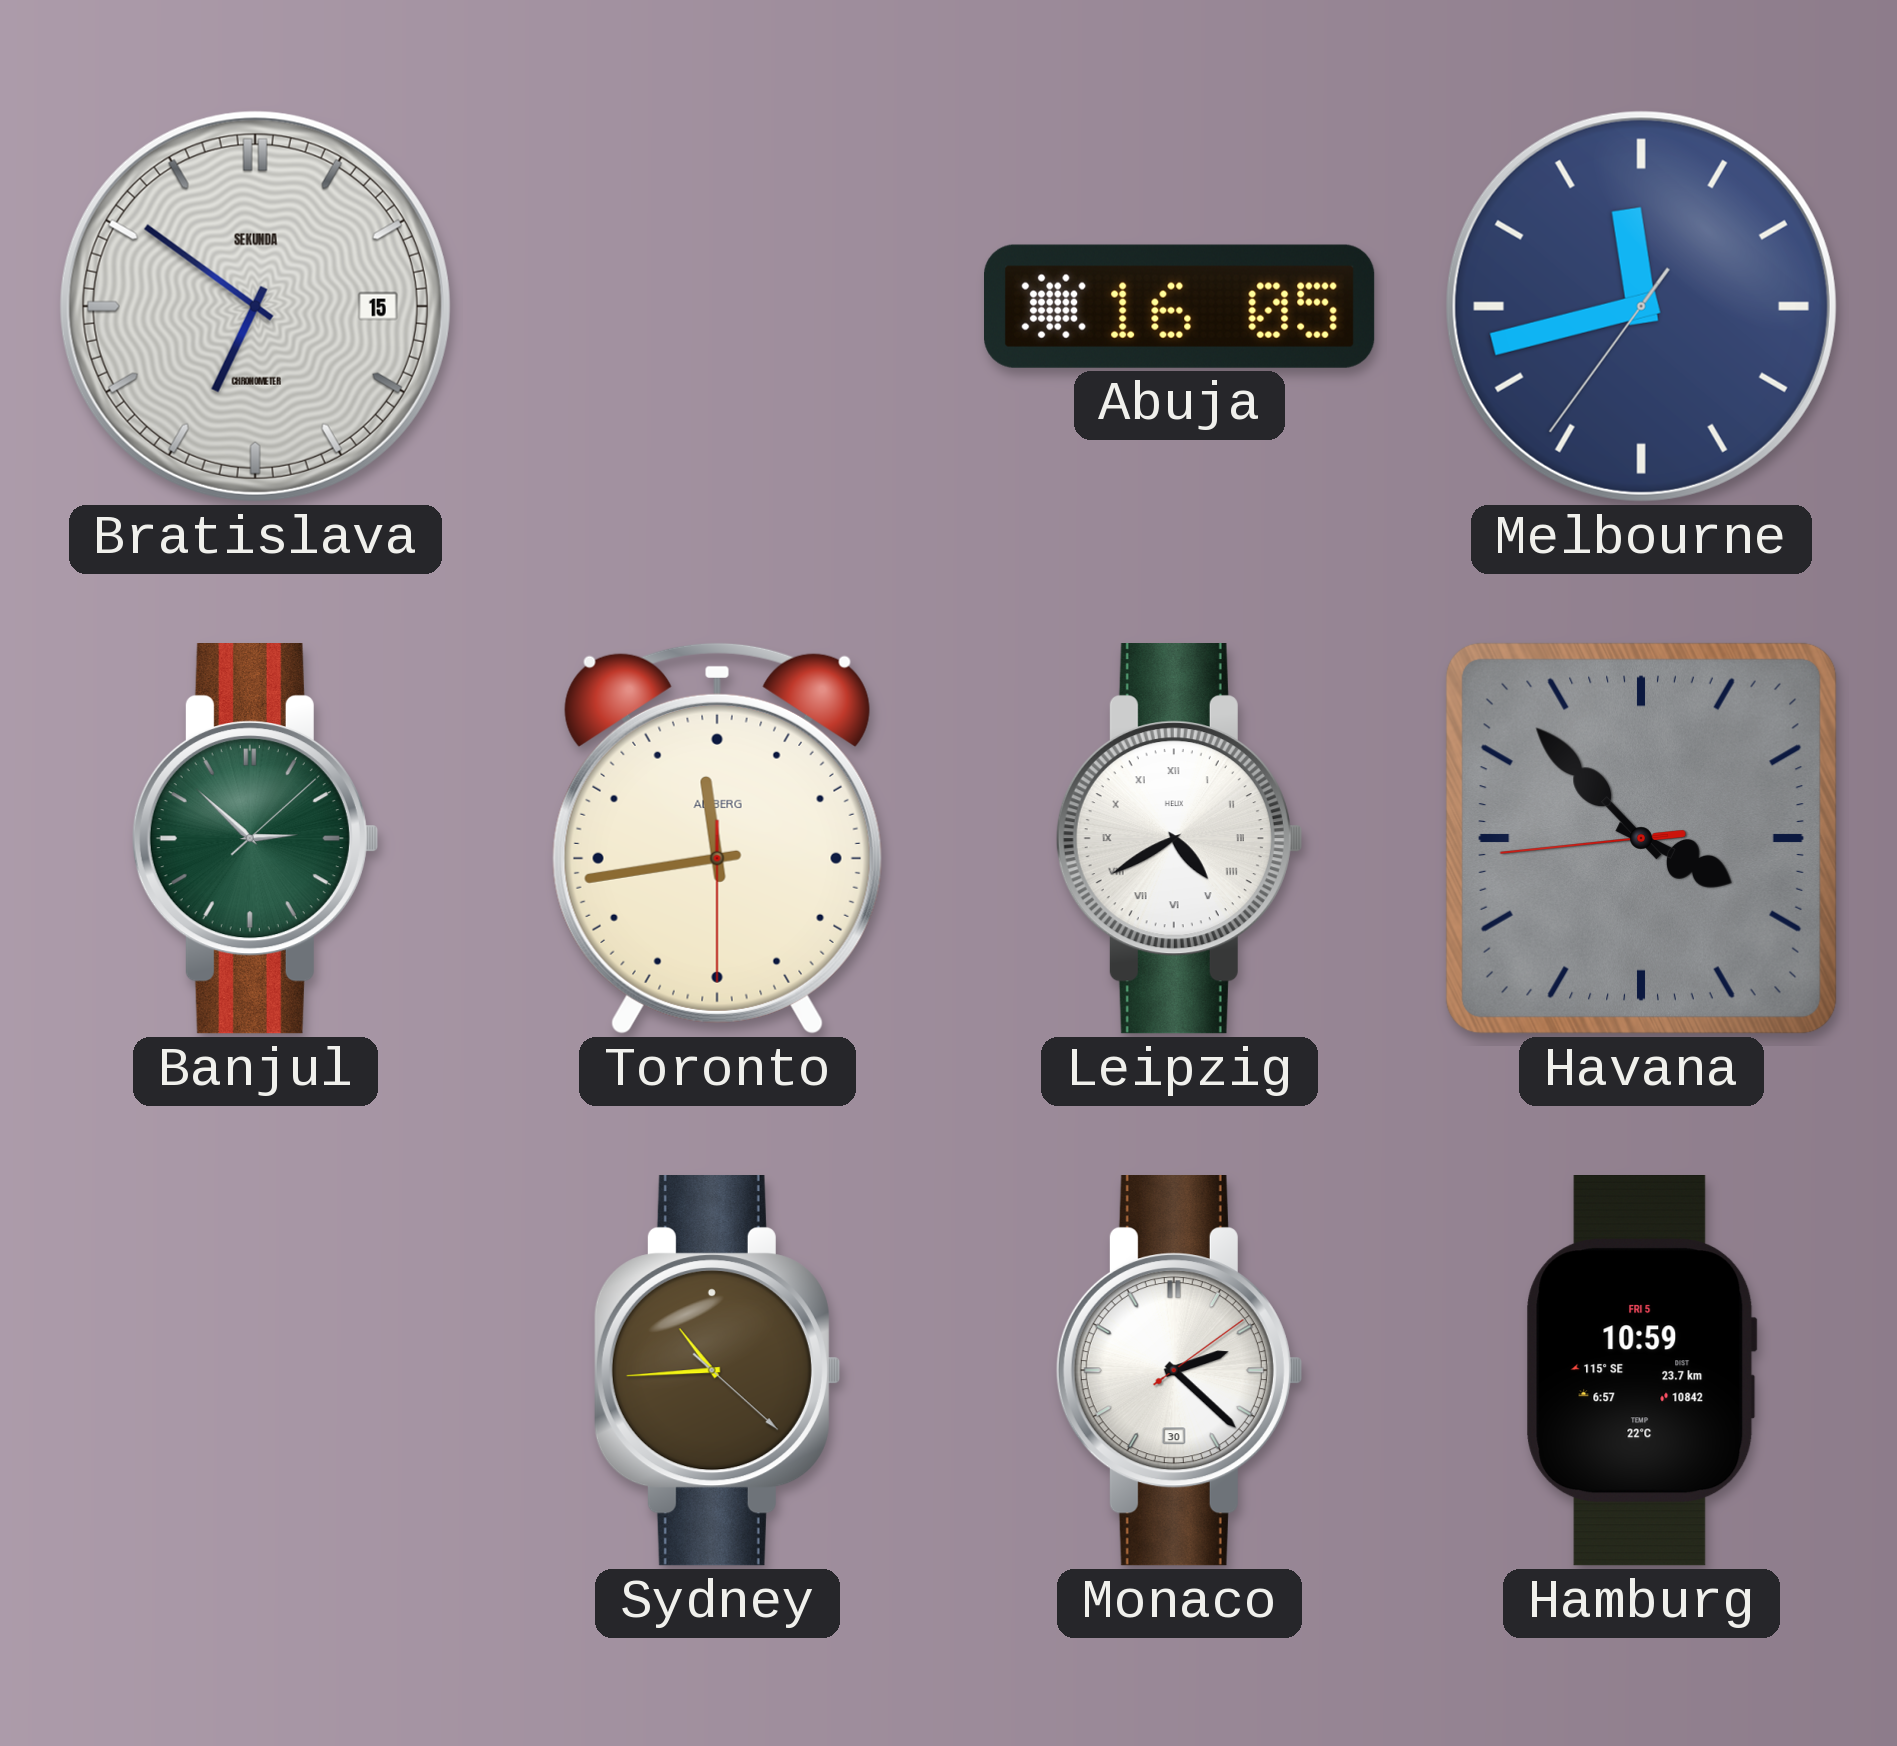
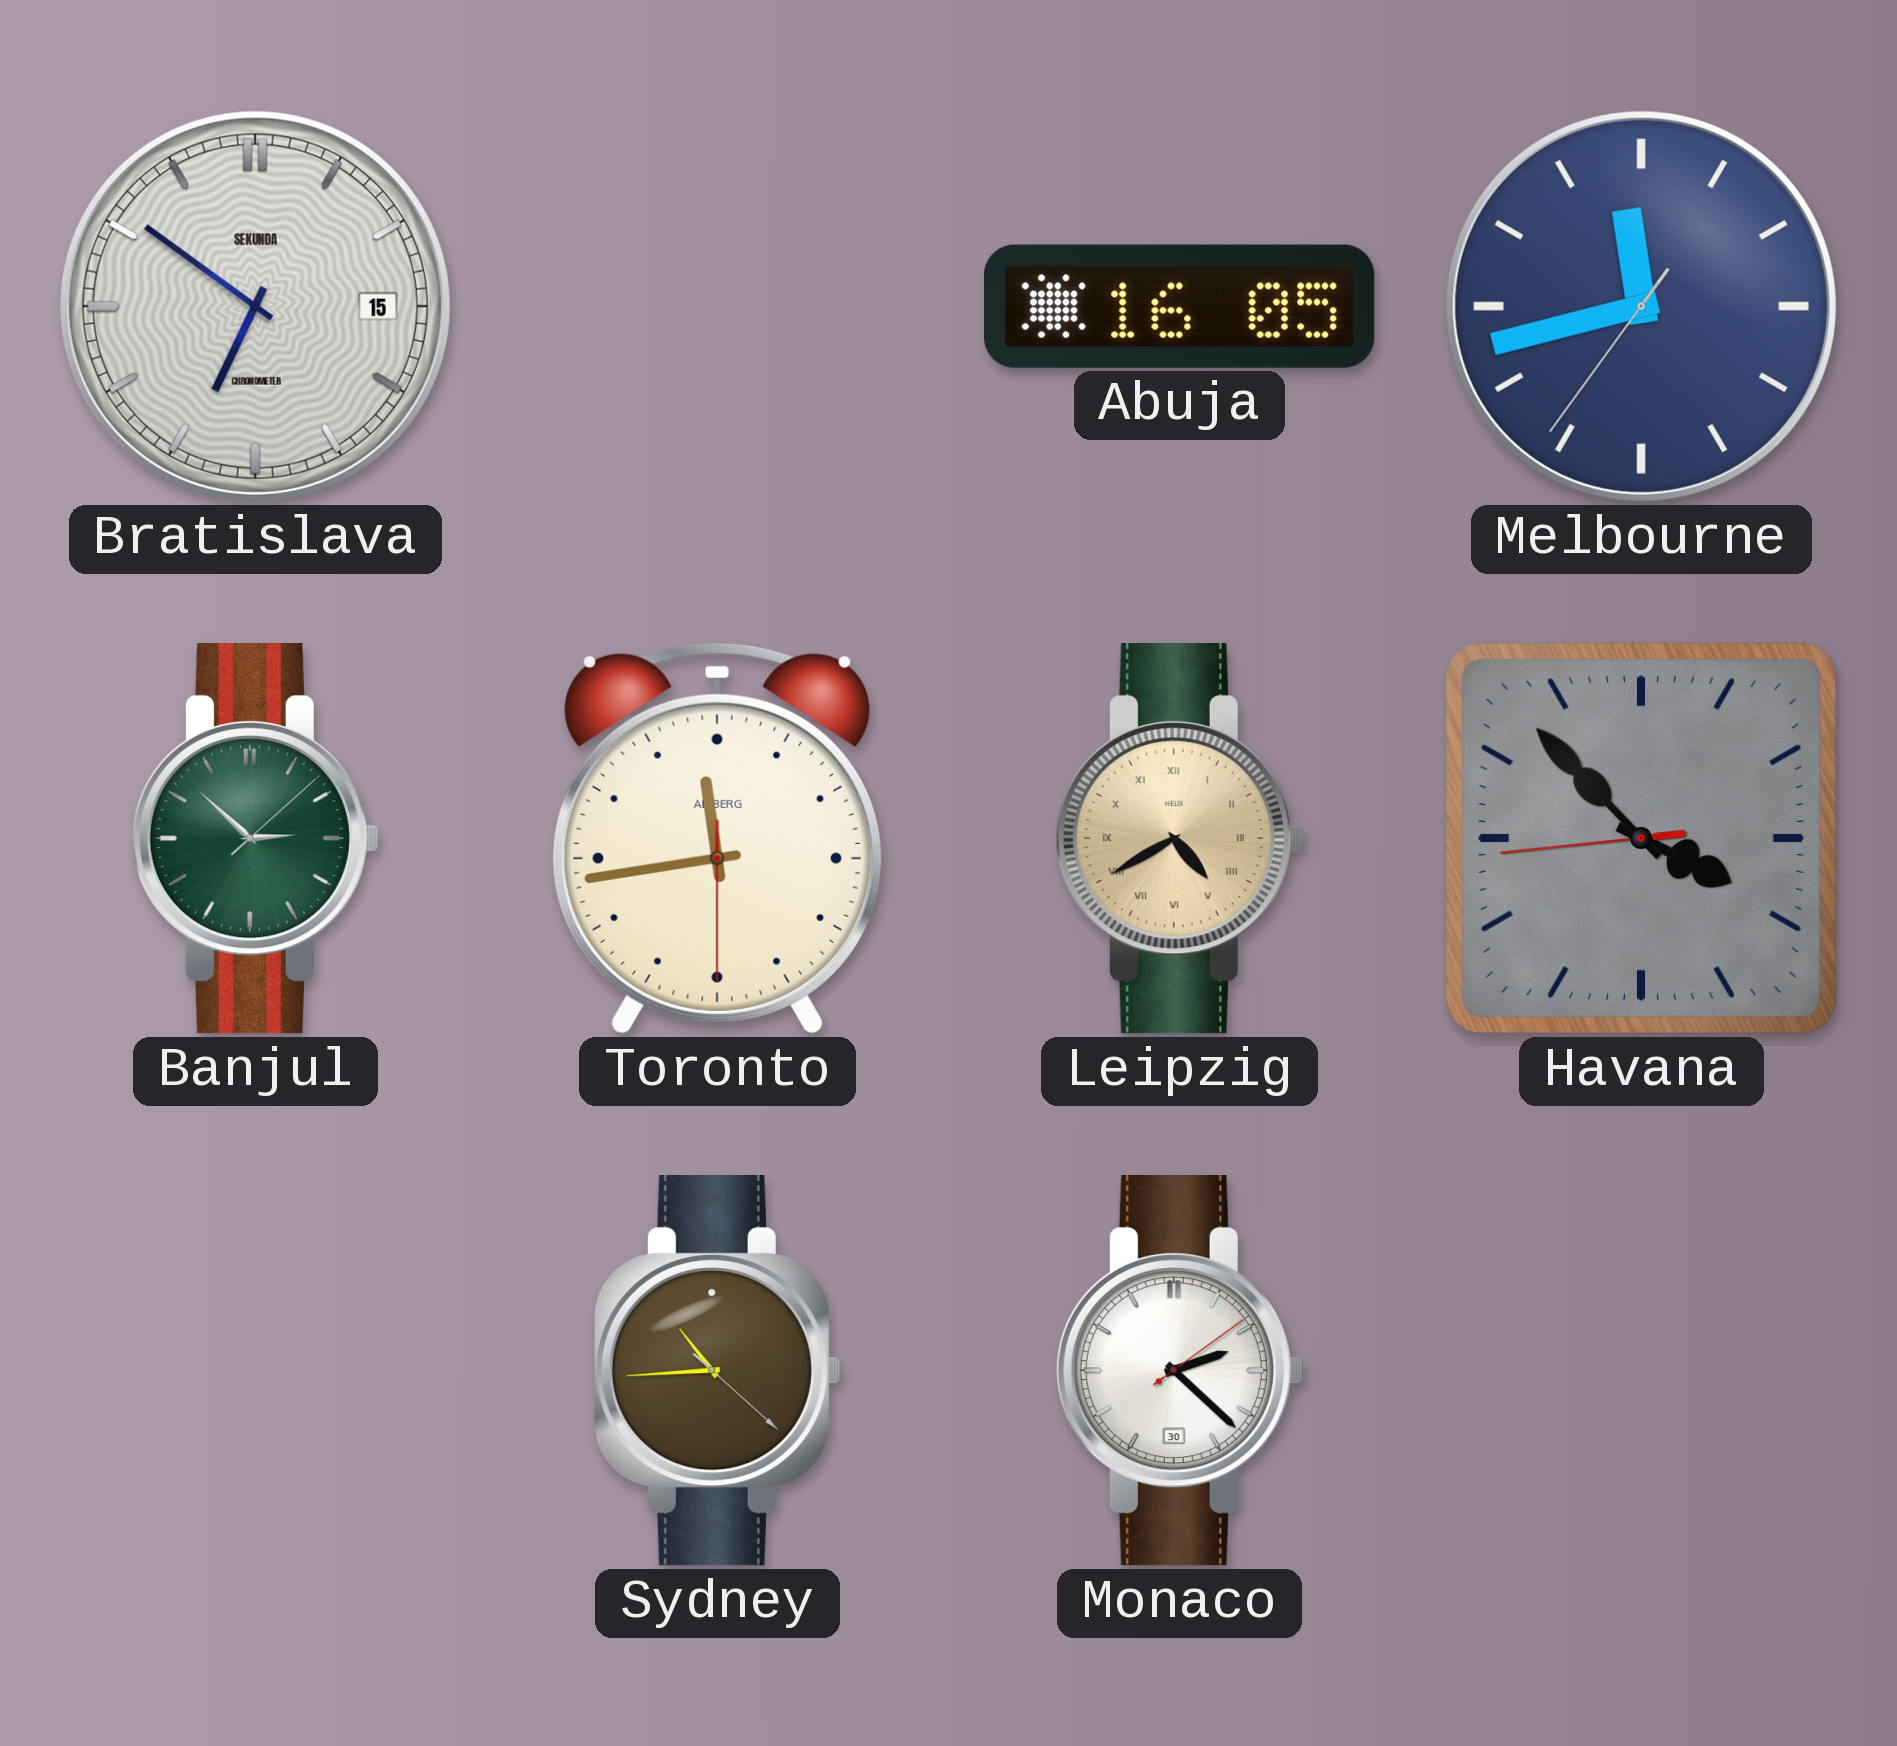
Leipzig dial: white -> champagne
Hamburg: 10:59 -> none
